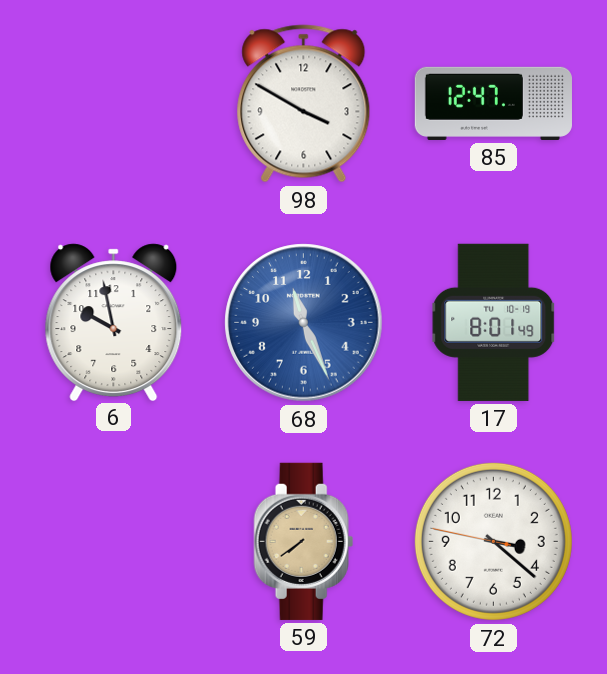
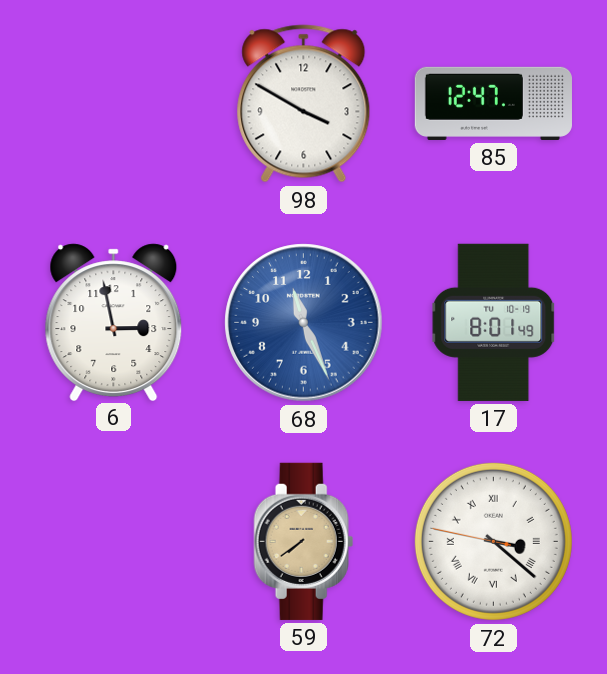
6: 9:58 -> 2:58
72 numerals: Arabic -> Roman
